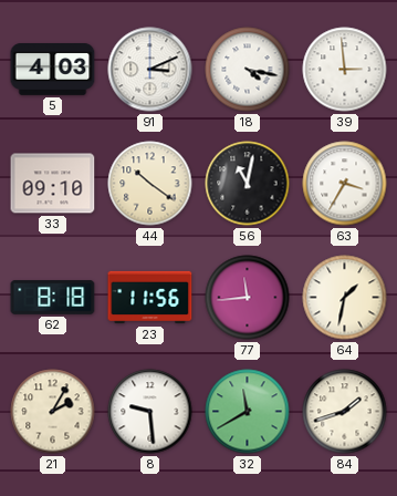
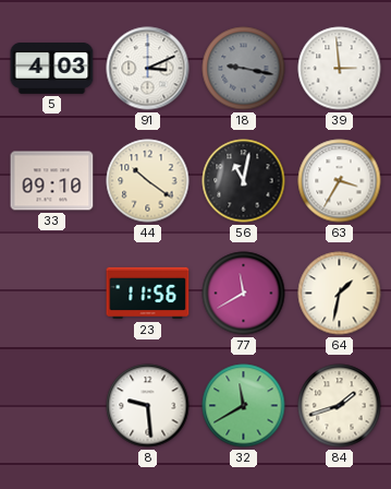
18: 4:17 -> 9:17
18 dial: white -> grey
62: 8:18 -> none
77: 11:44 -> 11:40
21: 2:05 -> none
